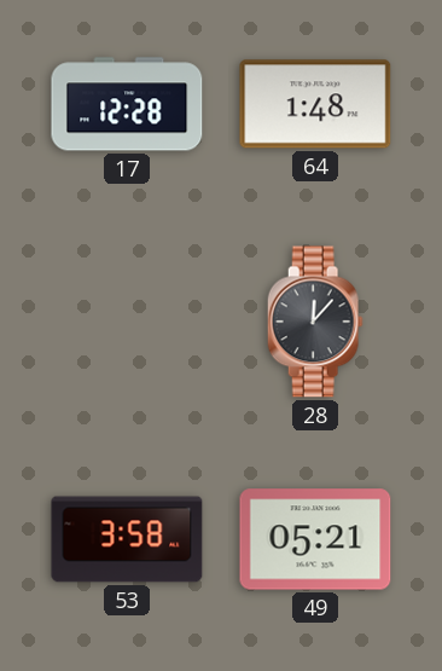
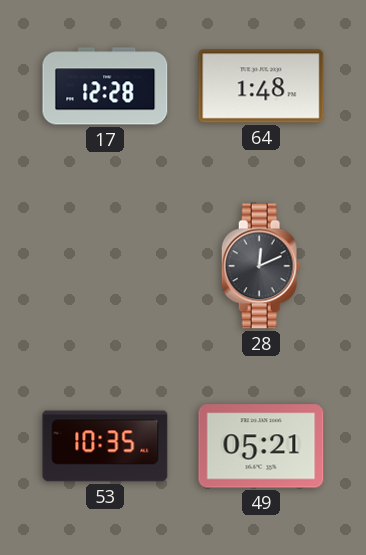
28: 12:07 -> 12:11
53: 3:58 -> 10:35
